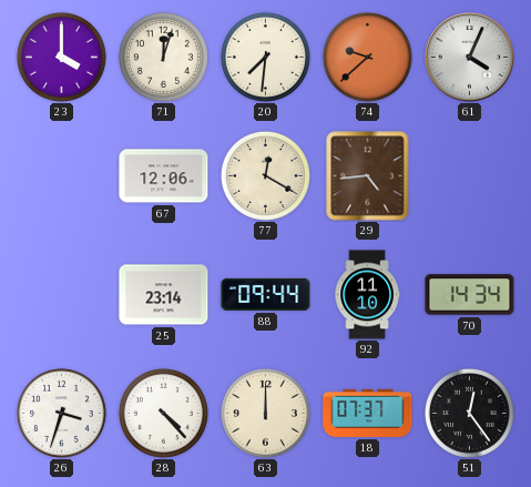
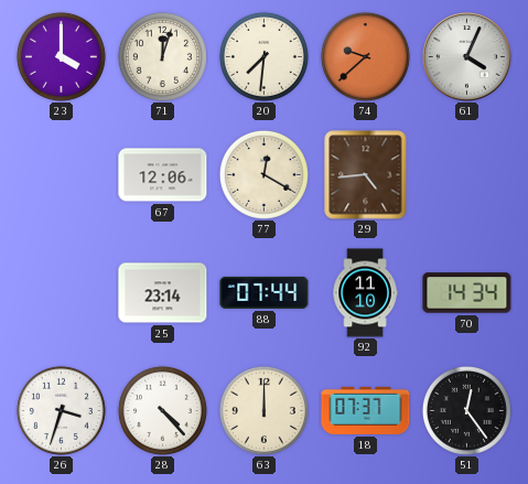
88: 09:44 -> 07:44
